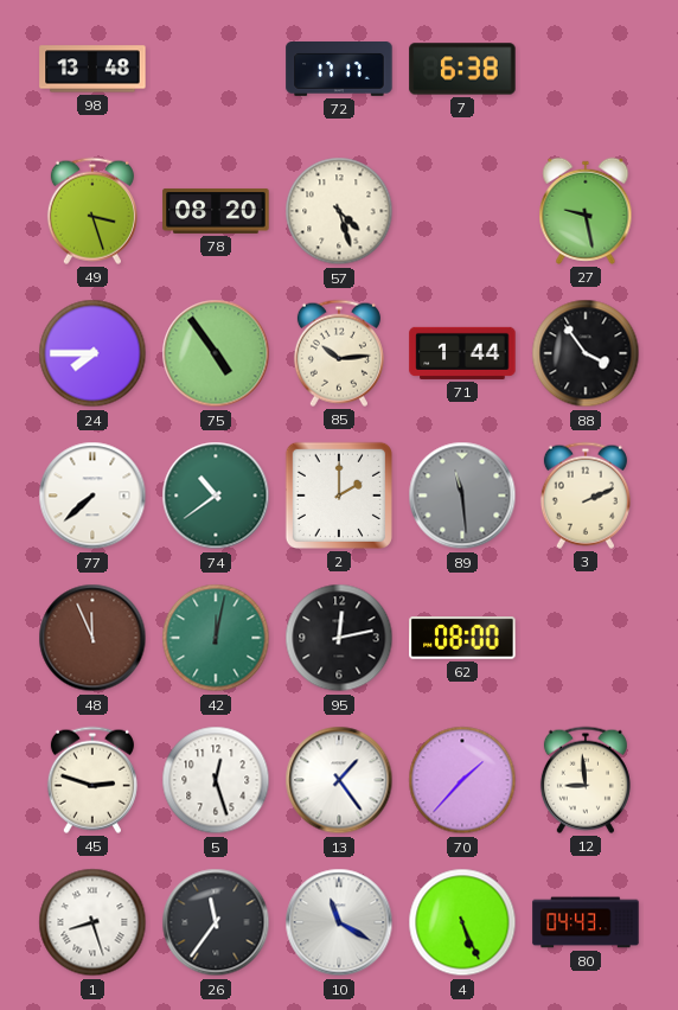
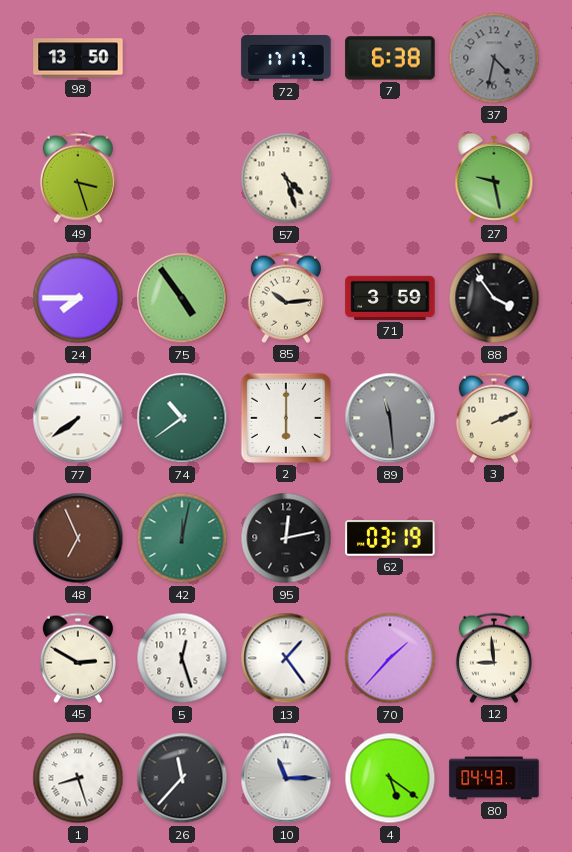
98: 13:48 -> 13:50
37: none -> 4:32
78: 08:20 -> none
71: 1:44 -> 3:59
77: 7:38 -> 7:39
2: 2:00 -> 6:00
48: 11:56 -> 6:56
62: 08:00 -> 03:19
45: 2:48 -> 2:50
26: 11:36 -> 11:37
10: 11:20 -> 11:15
4: 5:26 -> 5:21
